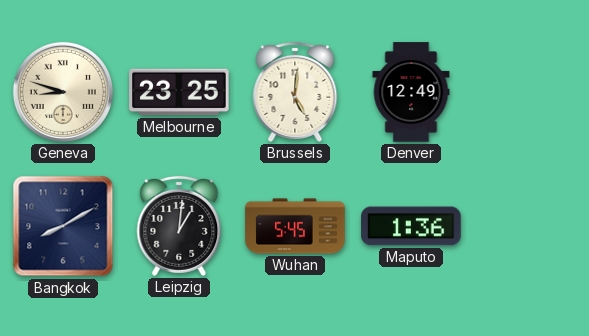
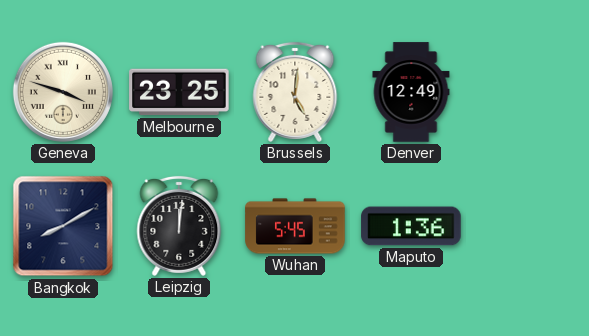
Geneva: 8:48 -> 3:48
Leipzig: 1:01 -> 12:01
